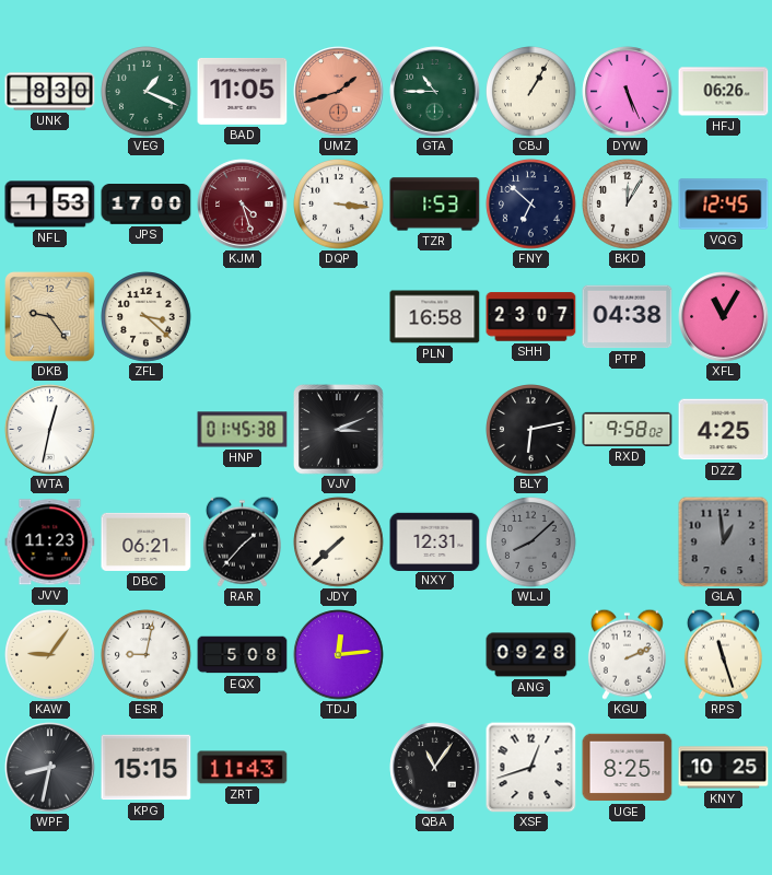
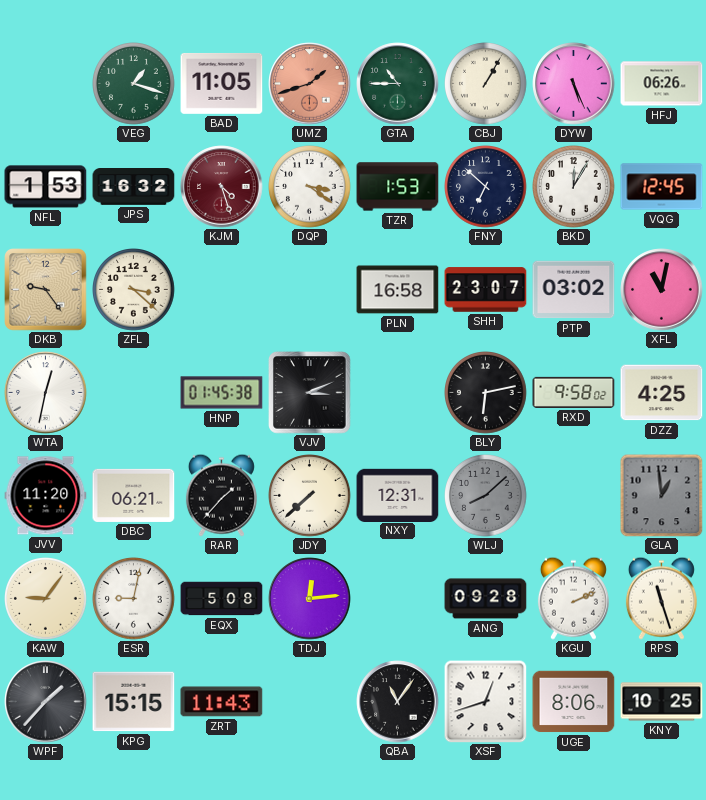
UNK: 8:30 -> none
VEG: 1:19 -> 1:18
JPS: 17:00 -> 16:32
DQP: 3:16 -> 3:21
PTP: 04:38 -> 03:02
XFL: 11:05 -> 11:02
JVV: 11:23 -> 11:20
WPF: 8:32 -> 1:37
UGE: 8:25 -> 8:06
